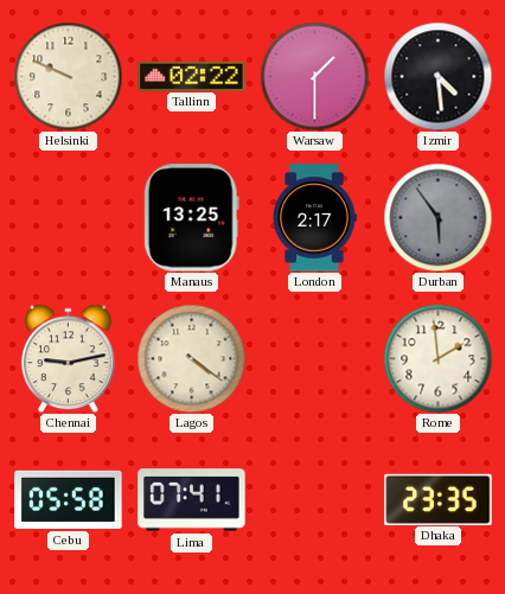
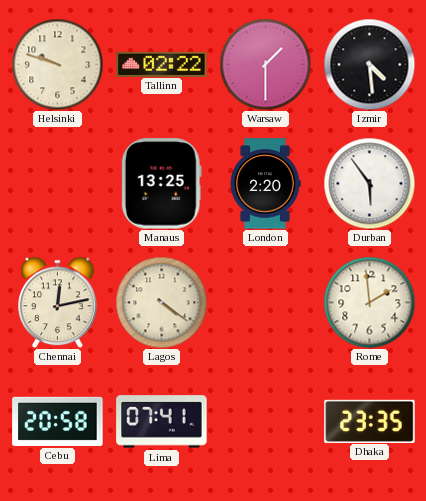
Helsinki: 9:49 -> 9:48
London: 2:17 -> 2:20
Durban dial: grey -> white
Chennai: 9:13 -> 12:13
Cebu: 05:58 -> 20:58
